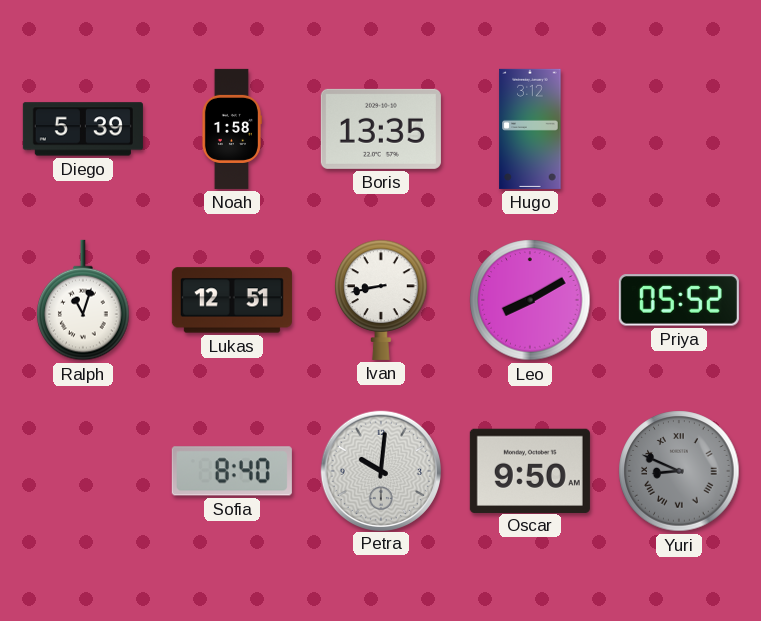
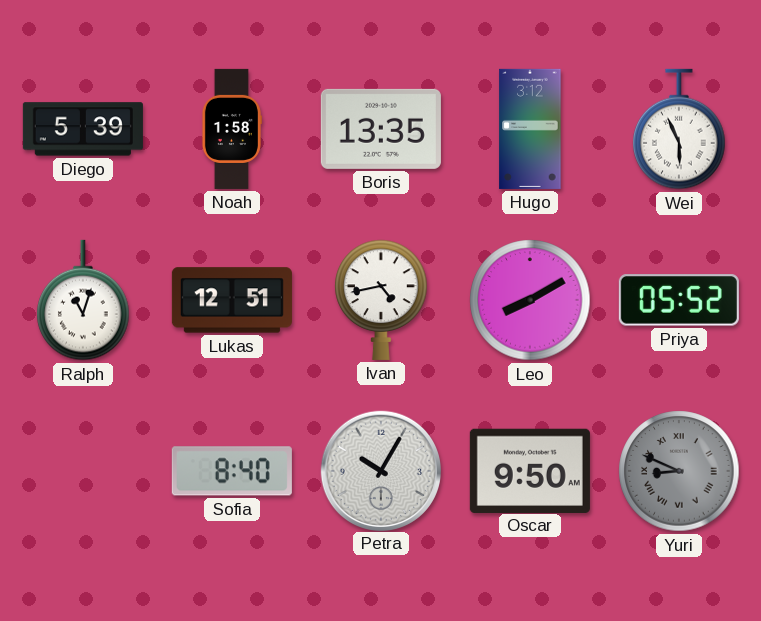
Wei: none -> 5:56
Ivan: 8:43 -> 4:43
Petra: 10:01 -> 10:05
